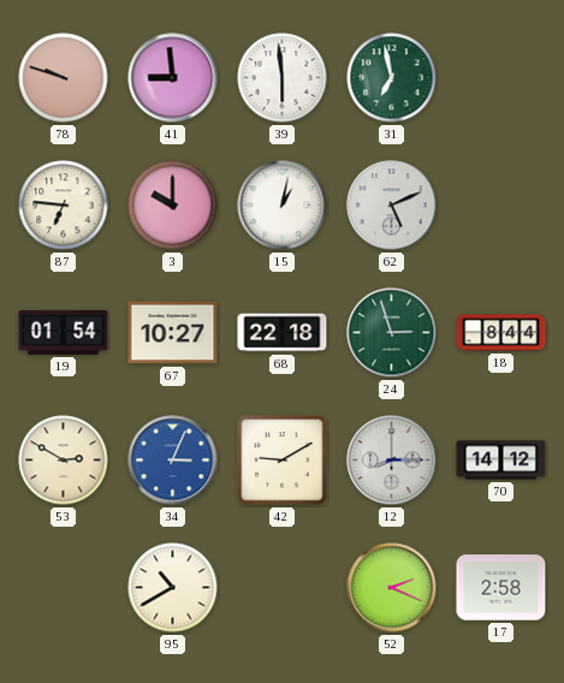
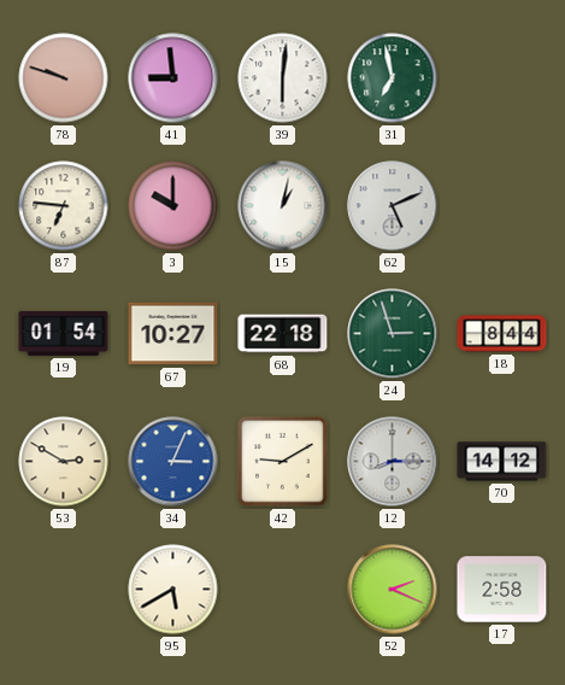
39: 5:59 -> 6:01
95: 10:40 -> 5:40
